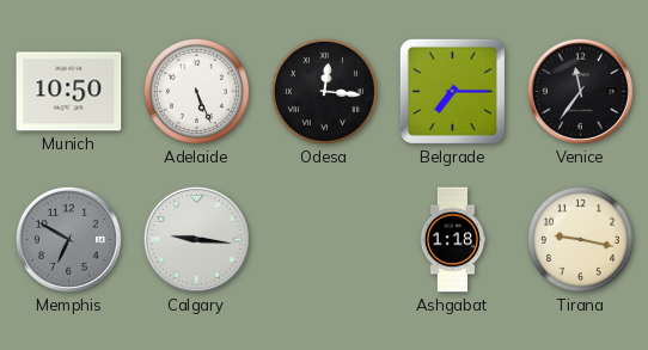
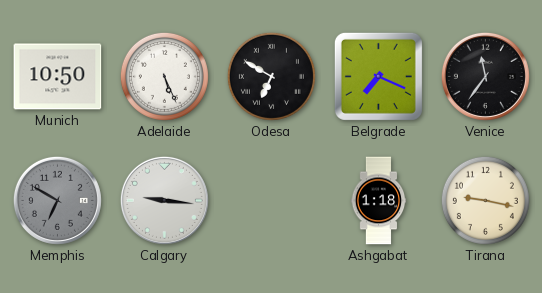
Odesa: 12:16 -> 6:50
Belgrade: 7:15 -> 7:19
